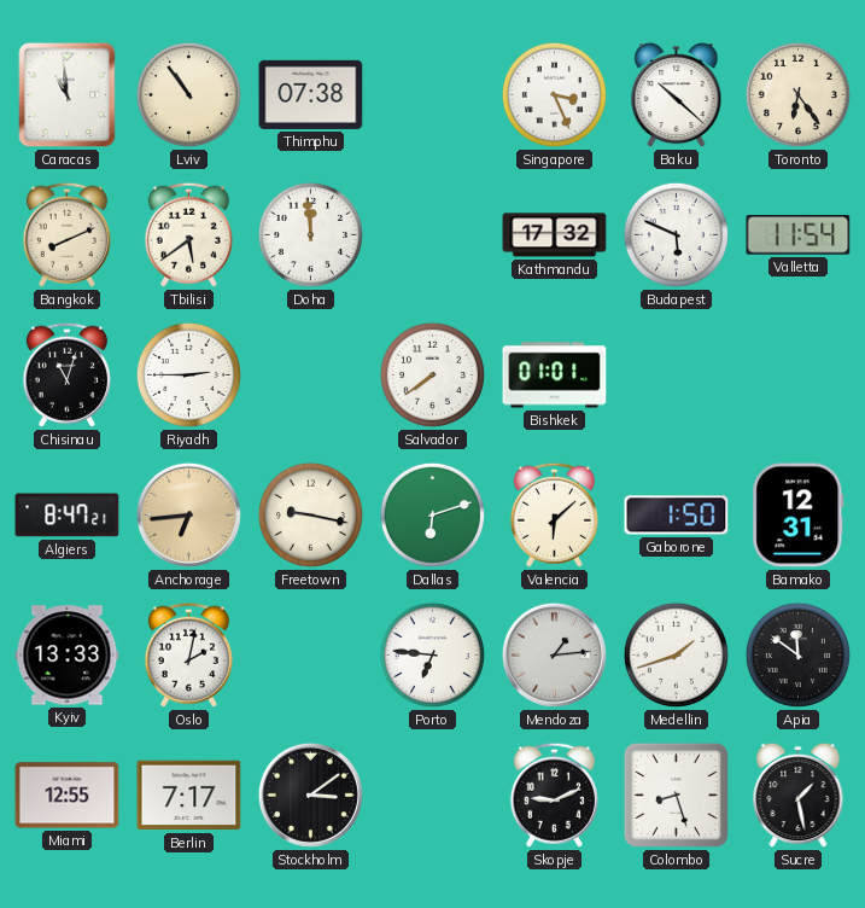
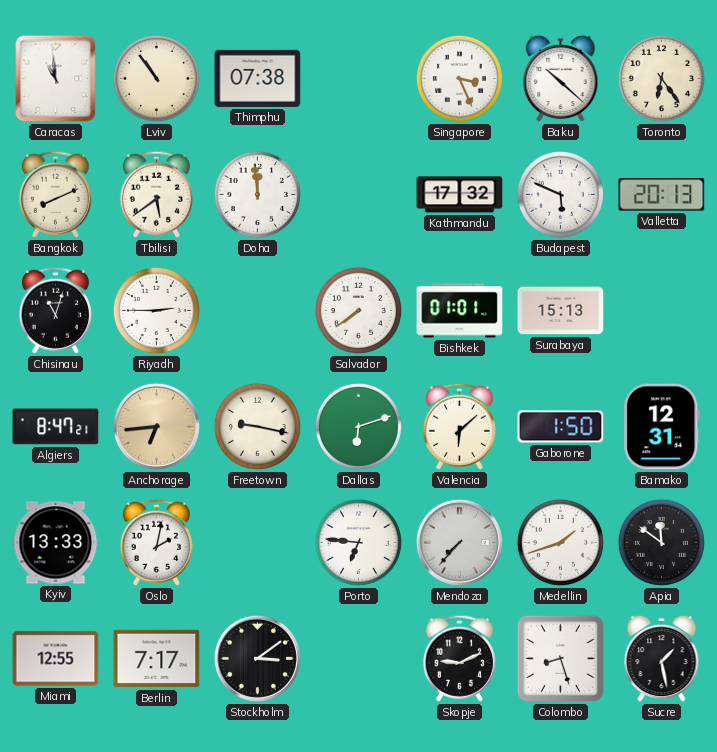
Valletta: 11:54 -> 20:13
Surabaya: none -> 15:13
Mendoza: 1:14 -> 7:37
